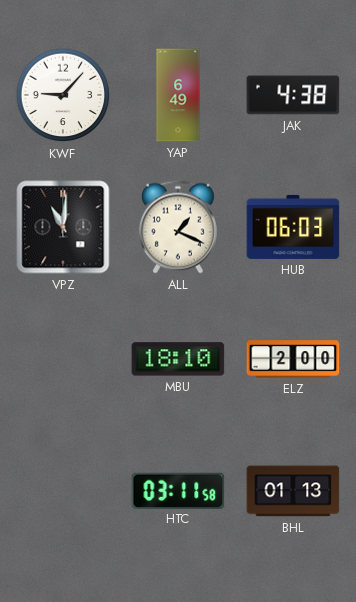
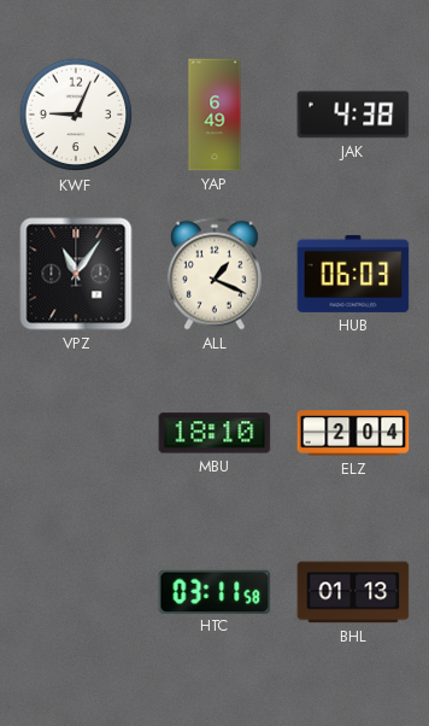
KWF: 9:07 -> 9:04
VPZ: 11:01 -> 11:06
ELZ: 2:00 -> 2:04
